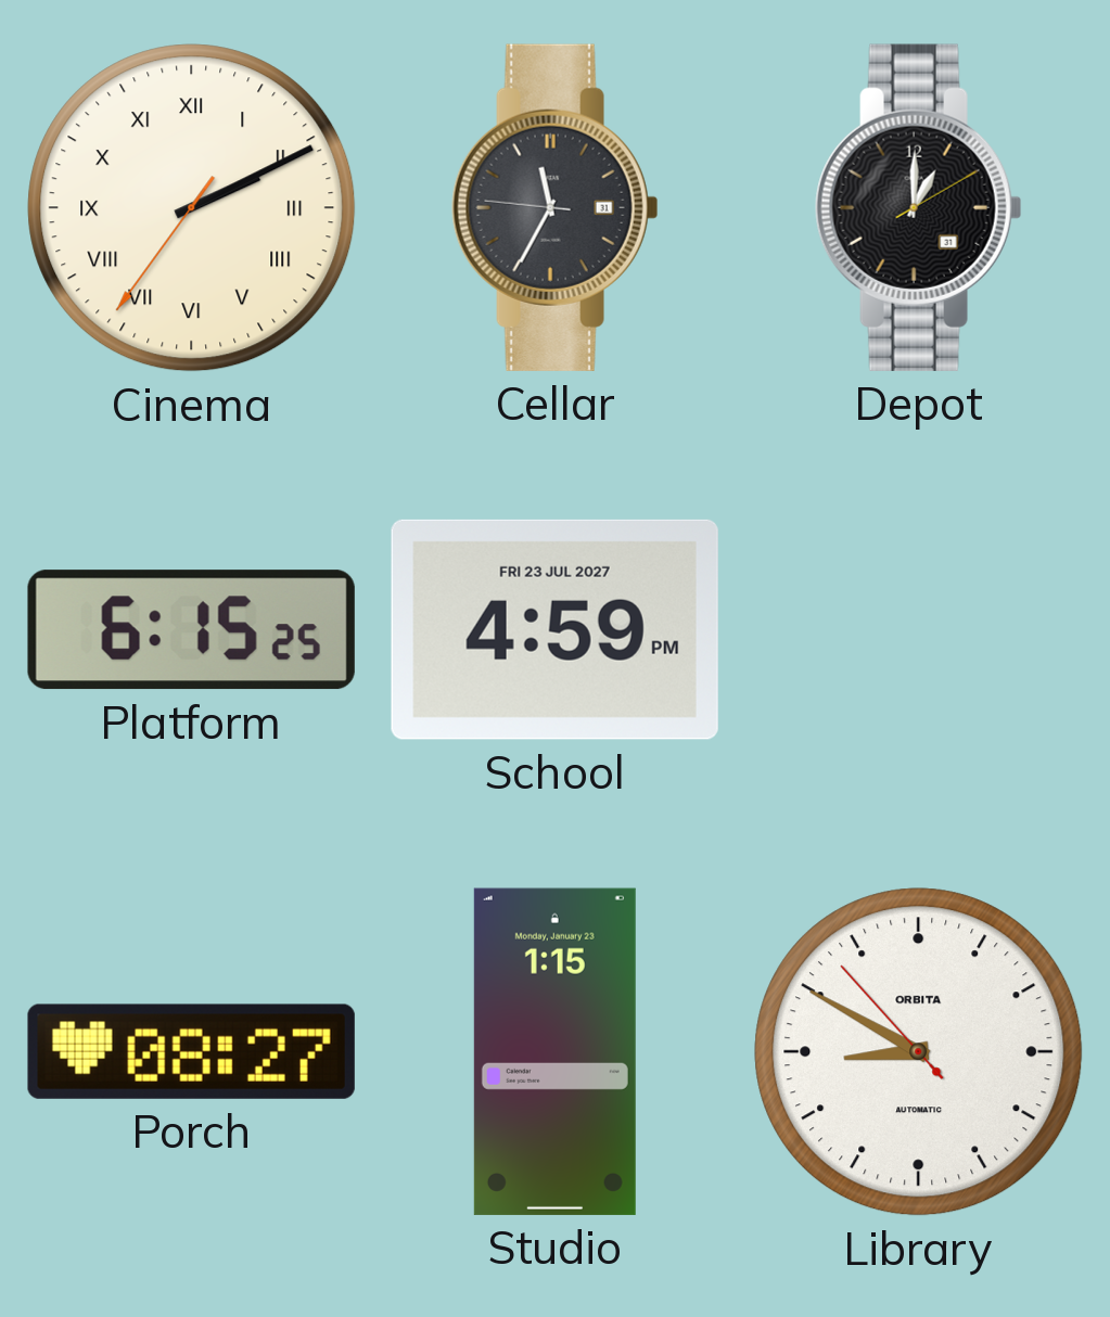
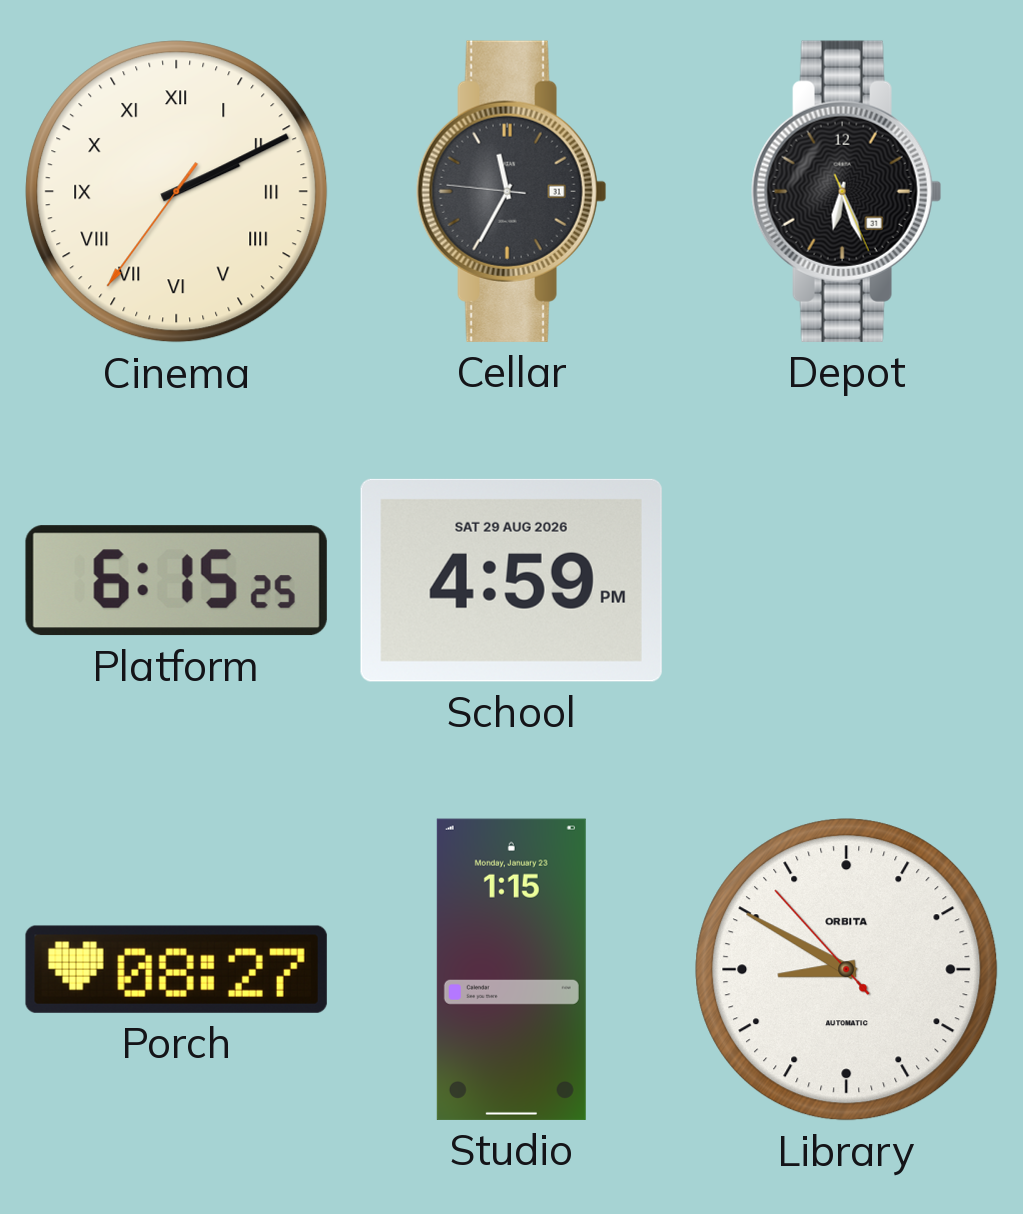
Depot: 1:00 -> 6:26
School date: FRI 23 JUL 2027 -> SAT 29 AUG 2026
